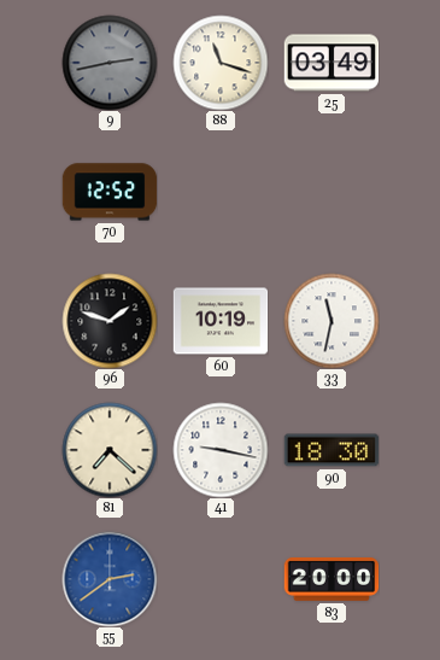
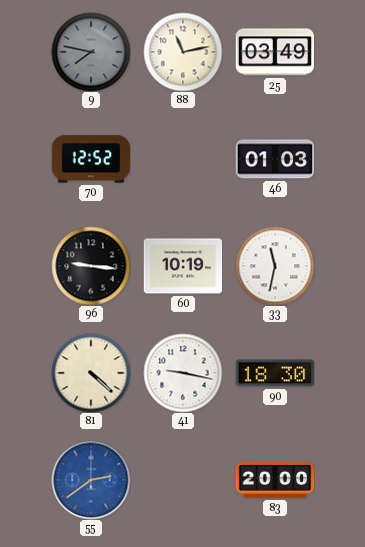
9: 2:43 -> 7:47
88: 11:18 -> 11:13
46: none -> 01:03
96: 1:48 -> 9:16
81: 7:22 -> 4:22
